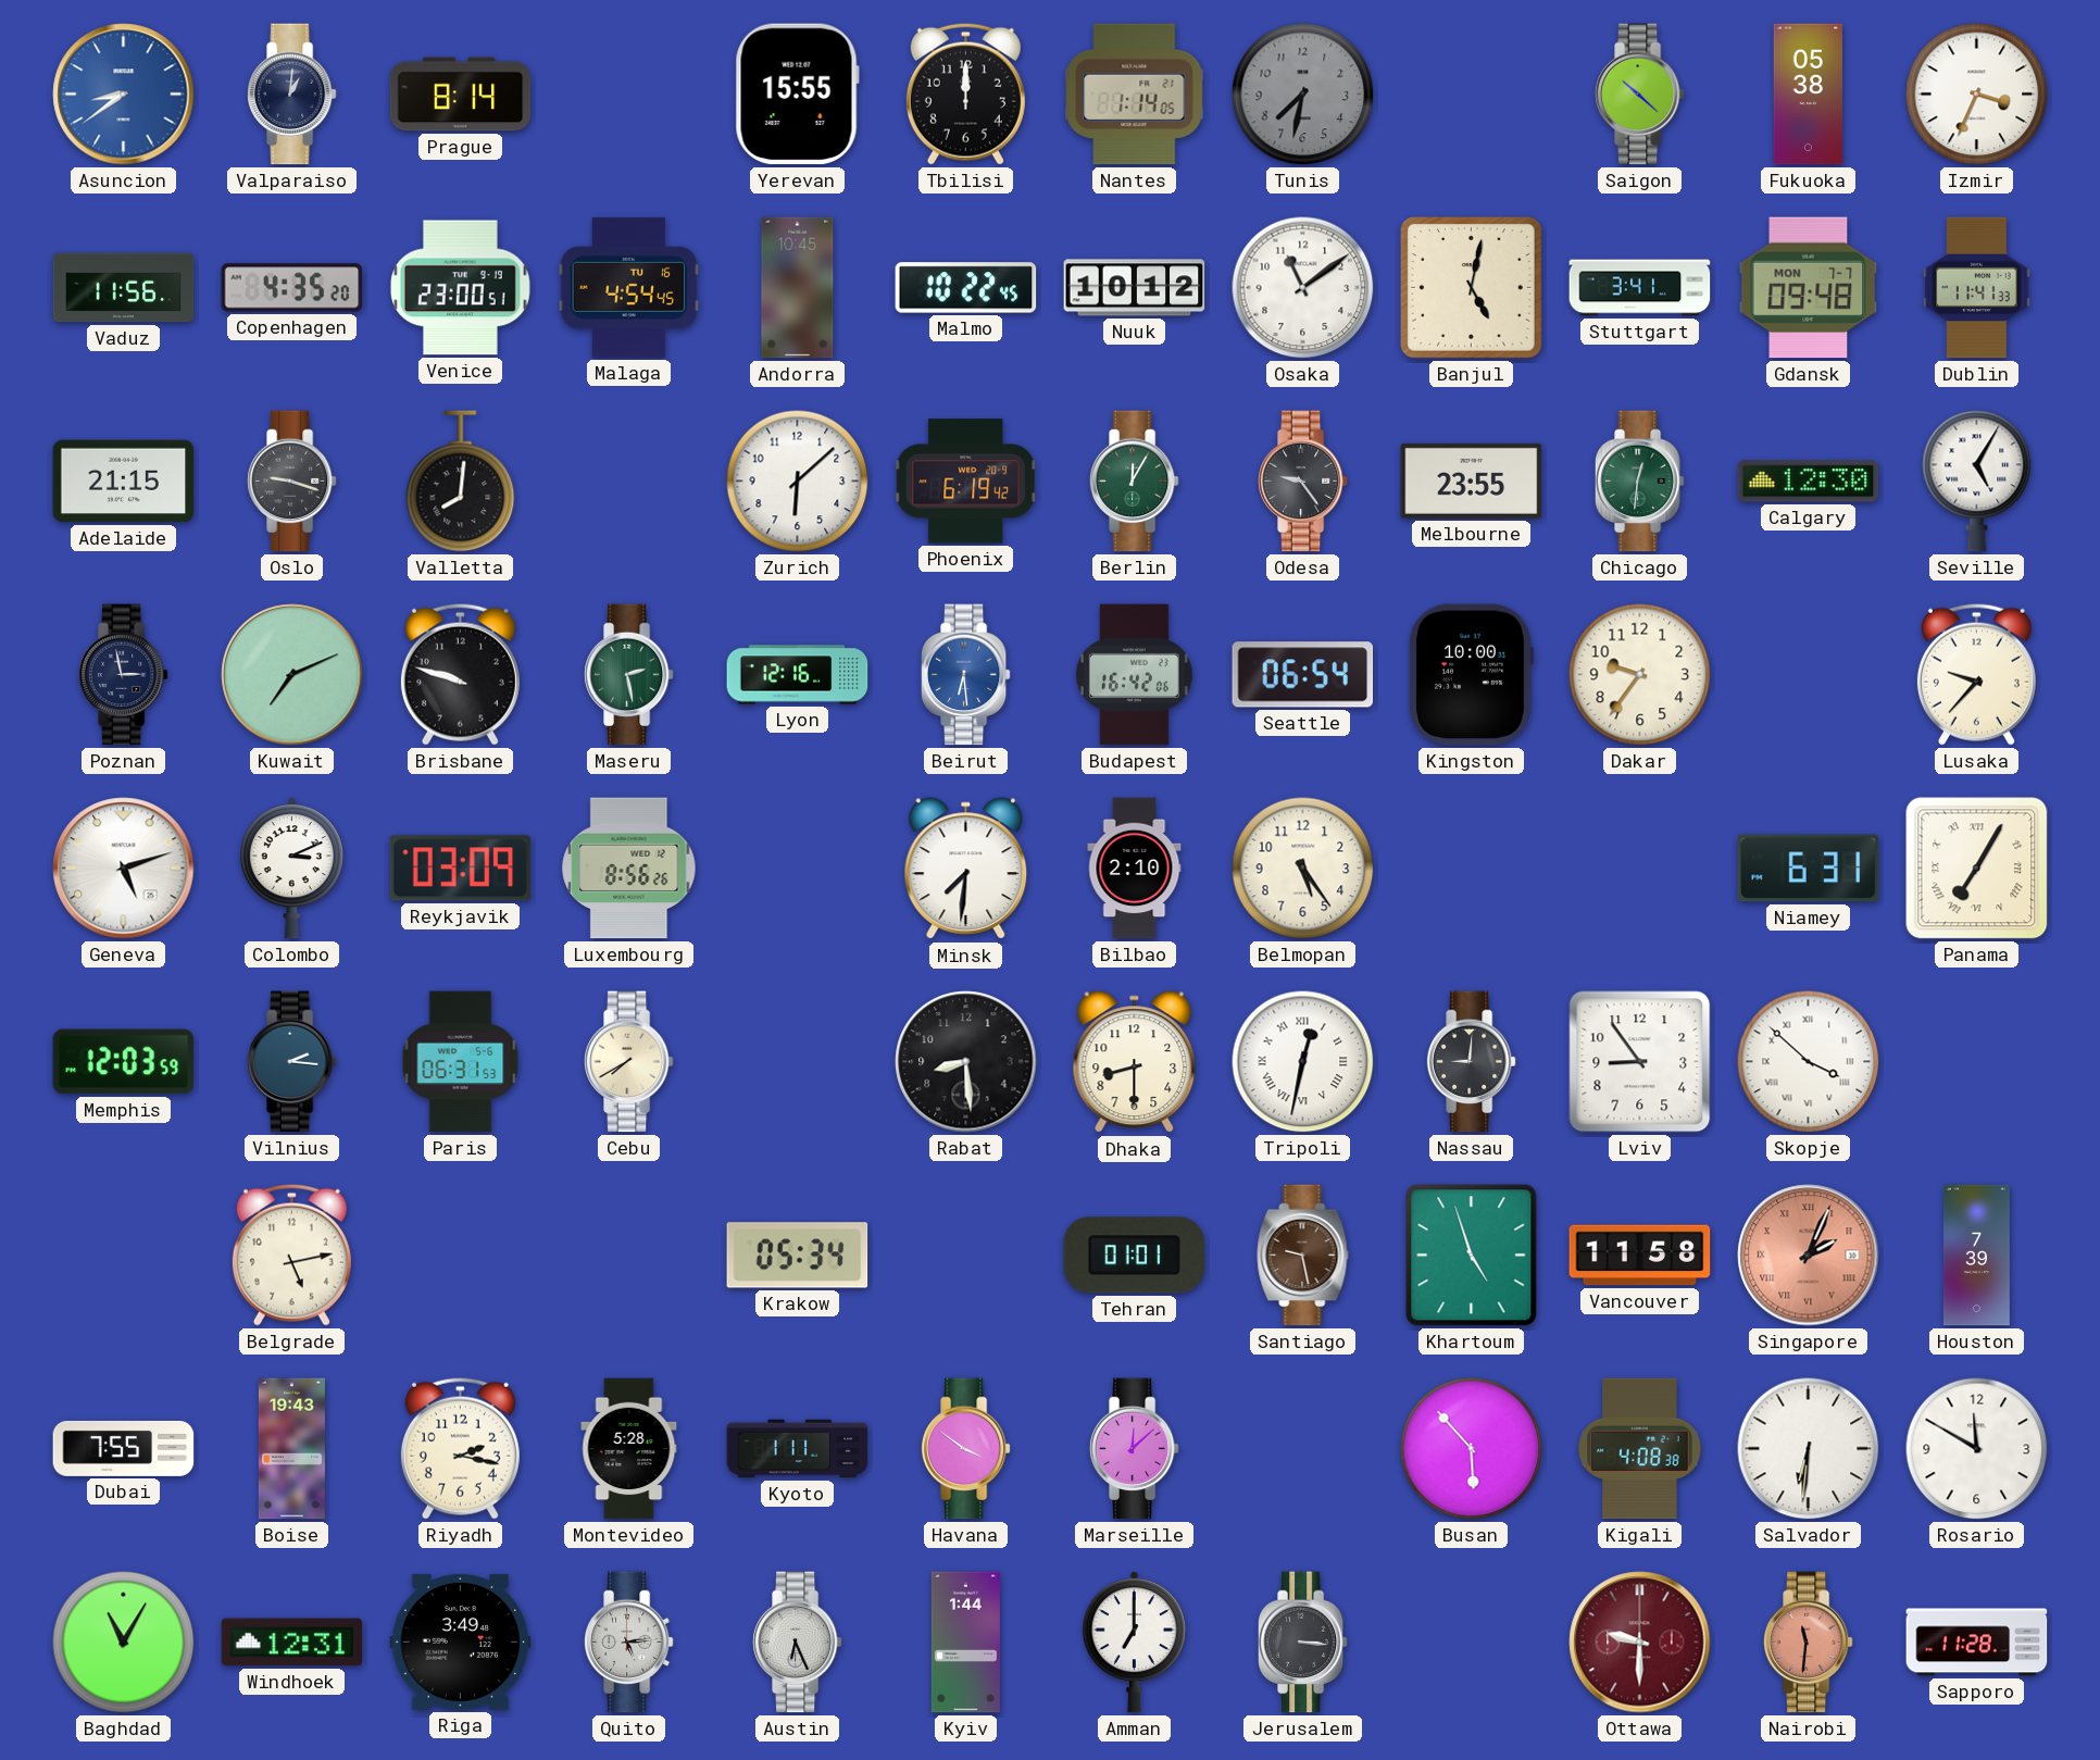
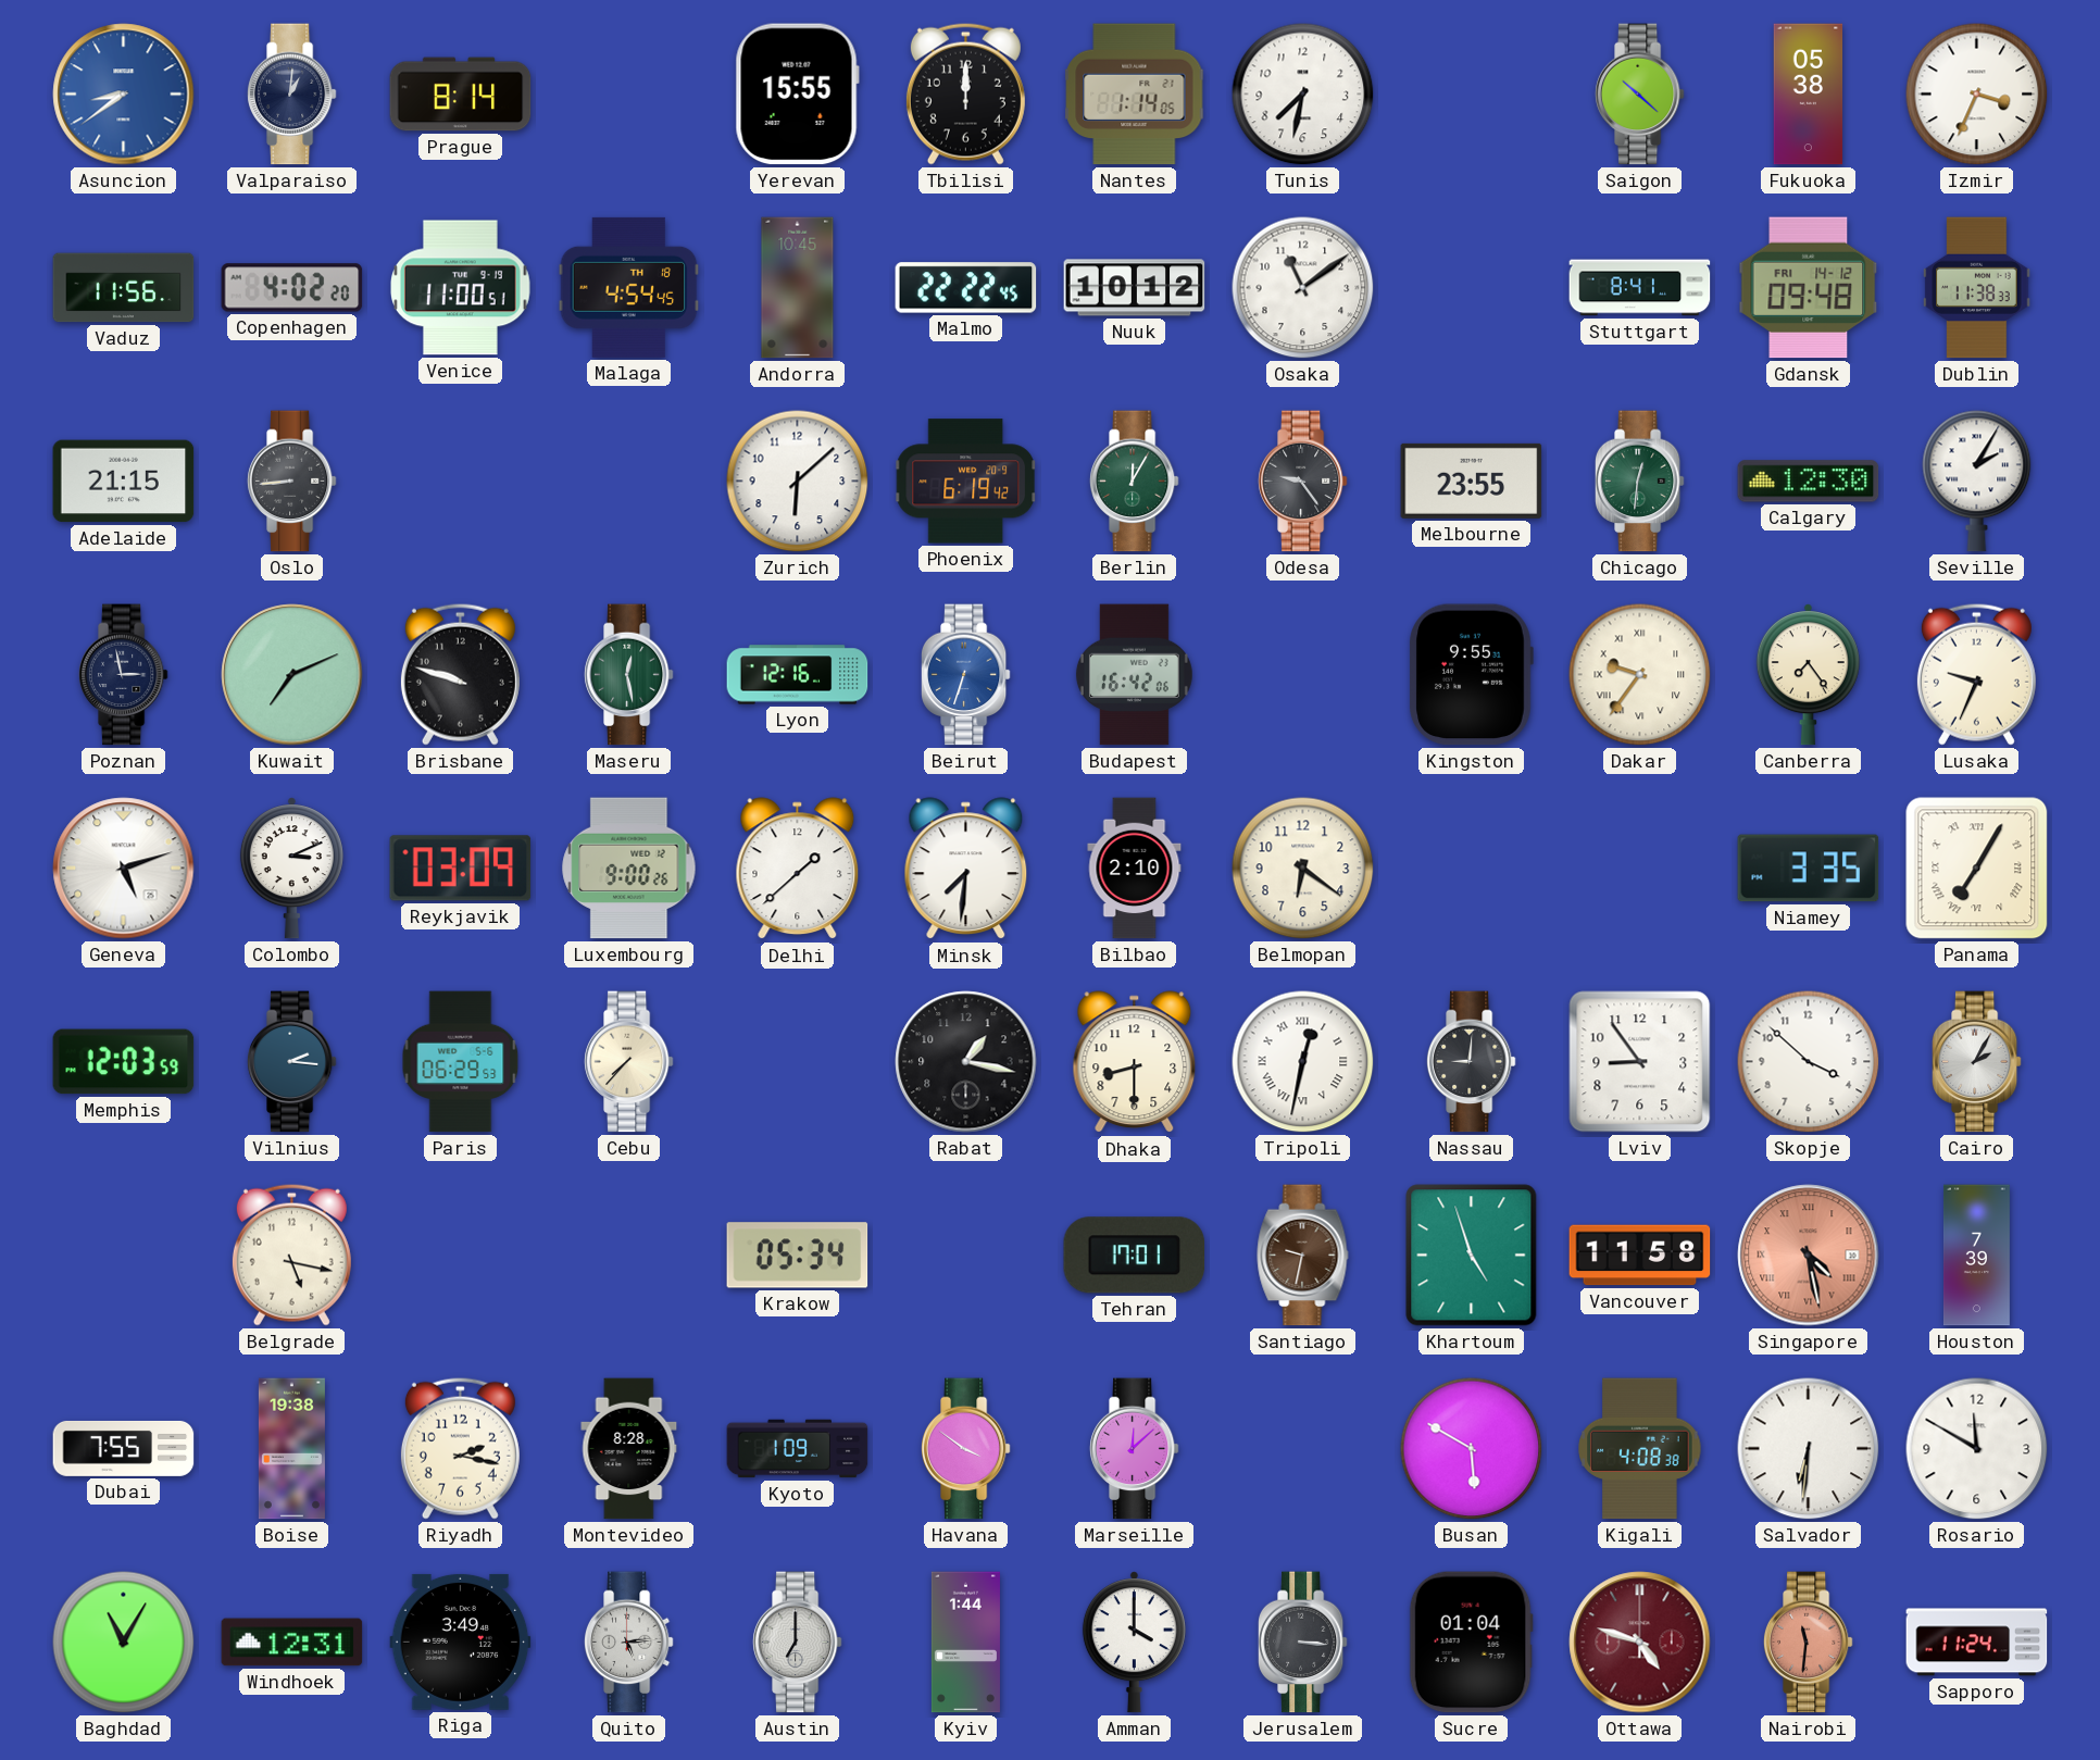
Tunis dial: grey -> white
Copenhagen: 4:35 -> 4:02
Venice: 23:00 -> 11:00
Malaga date: TU 16 -> TH 18
Malmo: 10:22 -> 22:22
Banjul: 5:02 -> none
Stuttgart: 3:41 -> 8:41
Gdansk date: MON 7-7 -> FRI 14-12
Dublin: 11:41 -> 11:38
Oslo: 9:18 -> 8:44
Valletta: 8:01 -> none
Seville: 5:05 -> 2:05
Maseru: 2:28 -> 12:28
Beirut: 6:29 -> 6:33
Seattle: 06:54 -> none
Kingston: 10:00 -> 9:55
Dakar numerals: Arabic -> Roman
Canberra: none -> 7:24
Lusaka: 9:37 -> 9:34
Luxembourg: 8:56 -> 9:00
Delhi: none -> 1:38
Belmopan: 5:24 -> 6:21
Niamey: 6:31 -> 3:35
Paris: 06:31 -> 06:29
Cebu: 7:40 -> 7:37
Rabat: 8:29 -> 1:17
Skopje numerals: Roman -> Arabic
Cairo: none -> 2:05
Belgrade: 5:13 -> 5:17
Tehran: 01:01 -> 17:01
Santiago: 9:28 -> 9:32
Singapore: 2:04 -> 4:28
Boise: 19:43 -> 19:38
Montevideo: 5:28 -> 8:28
Kyoto: 1:11 -> 1:09
Busan: 5:53 -> 5:50
Austin: 6:26 -> 7:00
Amman: 7:00 -> 4:00
Sucre: none -> 01:04
Ottawa: 9:30 -> 4:48
Sapporo: 11:28 -> 11:24
